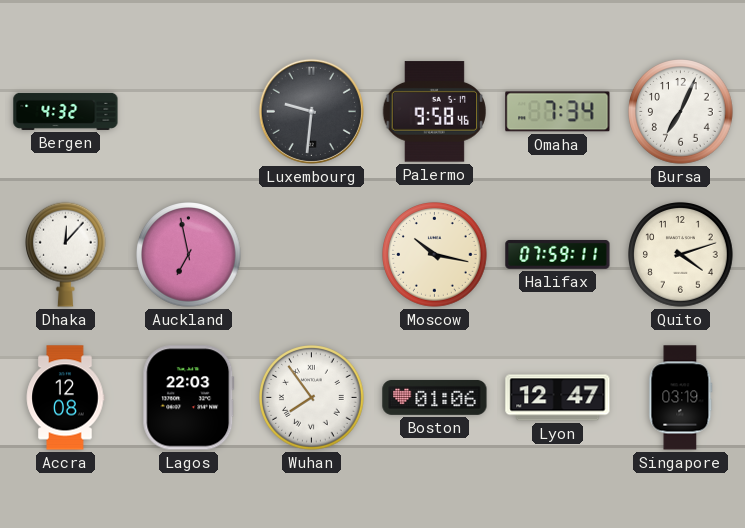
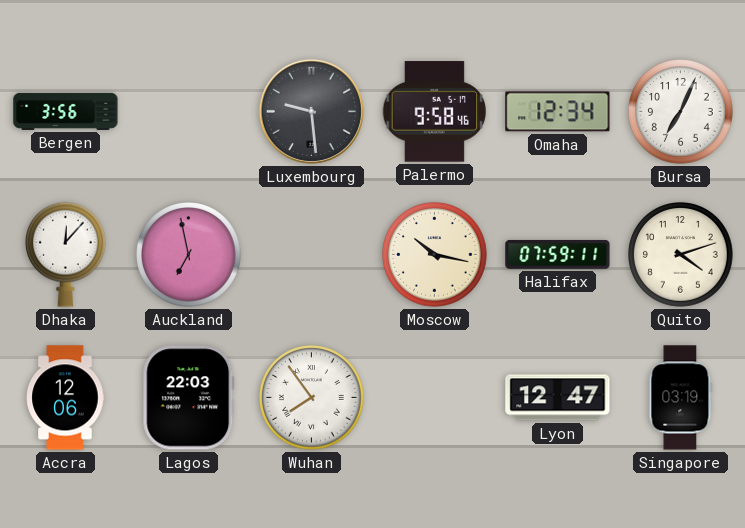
Bergen: 4:32 -> 3:56
Luxembourg: 9:31 -> 9:29
Omaha: 7:34 -> 12:34
Accra: 12:08 -> 12:06
Boston: 01:06 -> none
